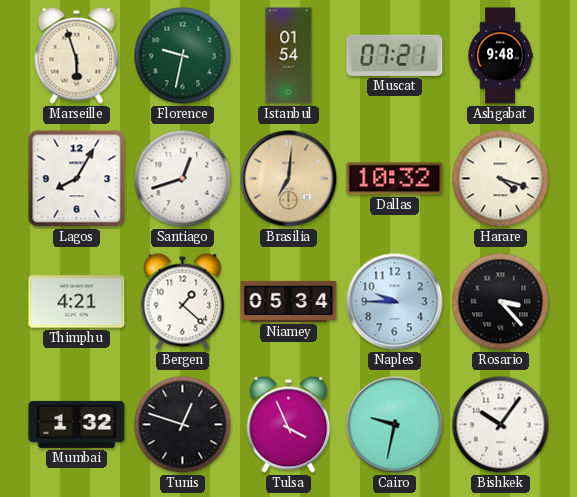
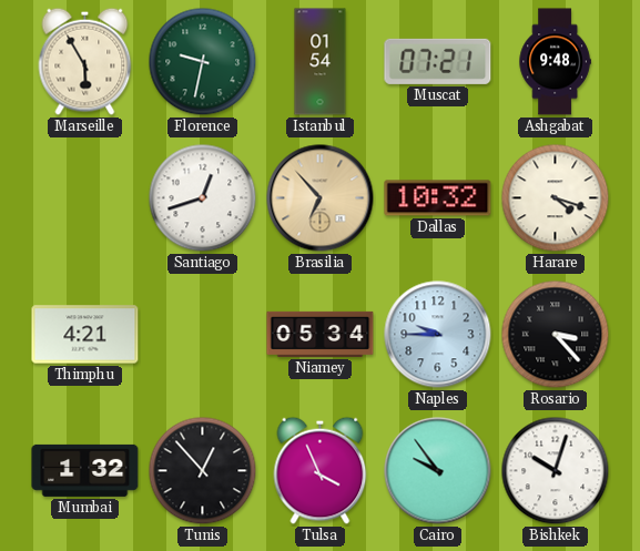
Marseille: 5:57 -> 5:55
Lagos: 8:05 -> none
Brasilia: 7:01 -> 6:53
Bergen: 1:22 -> none
Tunis: 12:48 -> 12:53
Cairo: 9:32 -> 9:54
Bishkek: 10:06 -> 10:03
